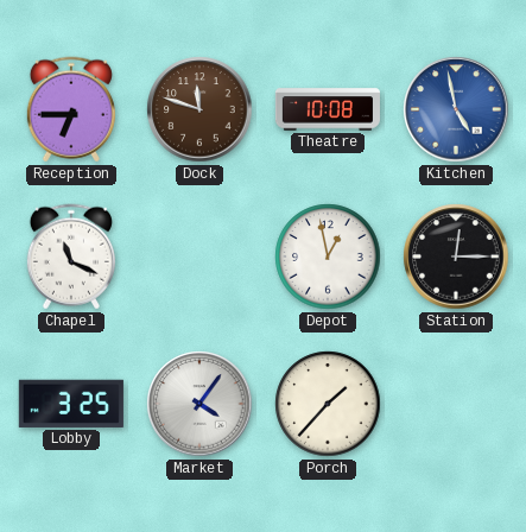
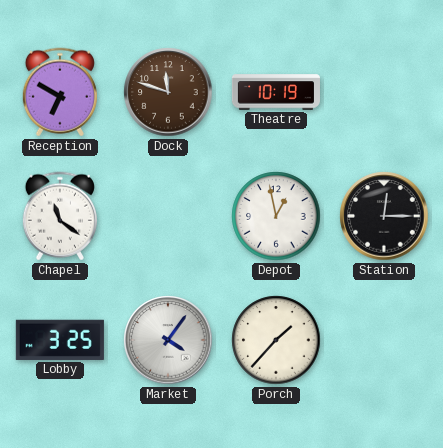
Reception: 6:45 -> 6:50
Theatre: 10:08 -> 10:19
Kitchen: 4:58 -> none
Chapel: 11:19 -> 11:21
